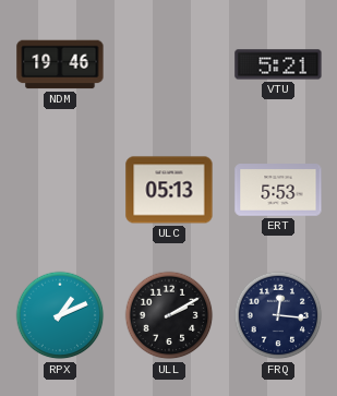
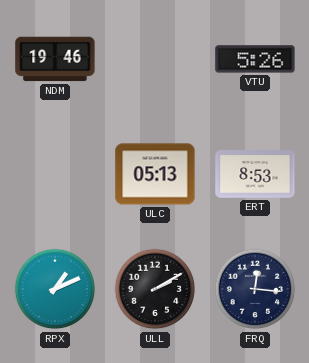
VTU: 5:21 -> 5:26
ERT: 5:53 -> 8:53
